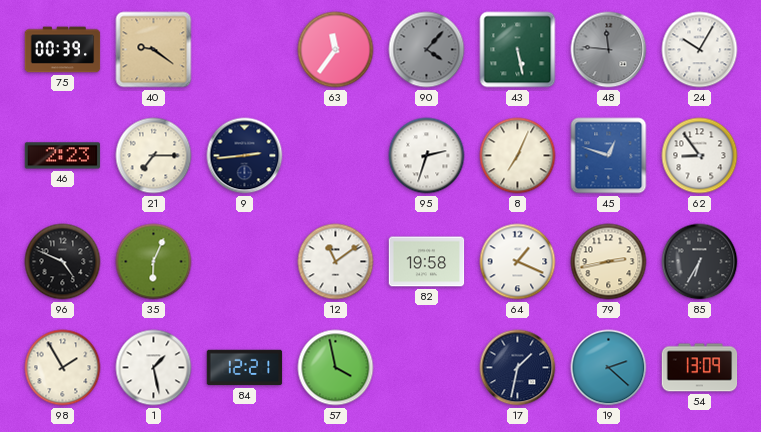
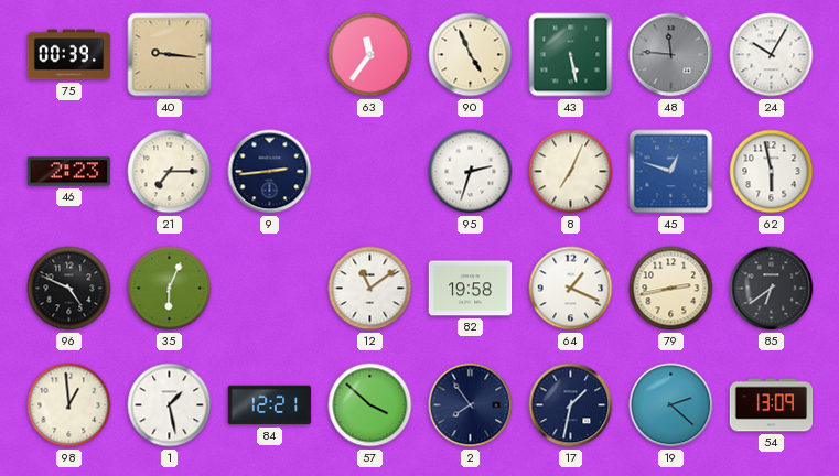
40: 9:21 -> 9:16
90: 4:07 -> 4:56
90 dial: grey -> cream
62: 8:54 -> 5:58
85: 6:35 -> 6:39
98: 1:55 -> 12:59
57: 3:58 -> 3:52
2: none -> 7:54
